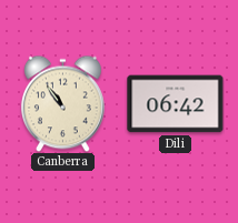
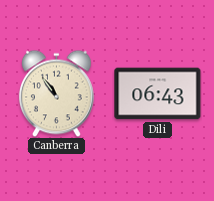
Dili: 06:42 -> 06:43
